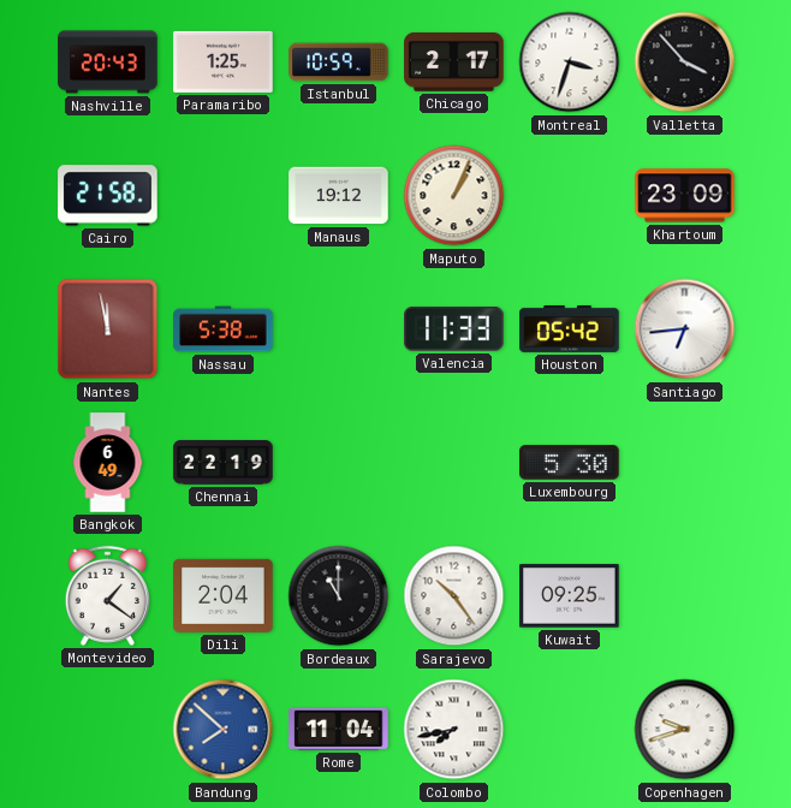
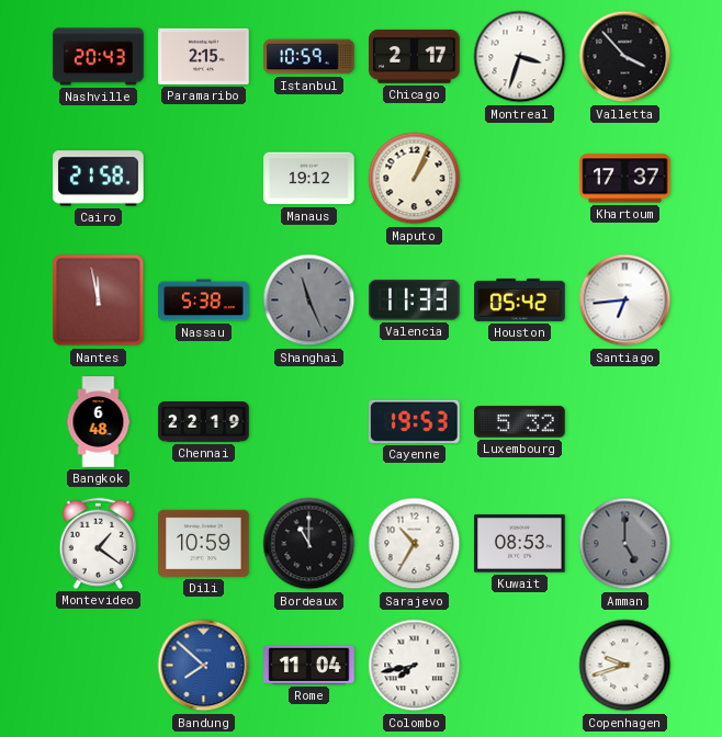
Paramaribo: 1:25 -> 2:15
Khartoum: 23:09 -> 17:37
Shanghai: none -> 11:26
Bangkok: 6:49 -> 6:48
Cayenne: none -> 19:53
Luxembourg: 5:30 -> 5:32
Dili: 2:04 -> 10:59
Sarajevo: 10:24 -> 10:35
Kuwait: 09:25 -> 08:53
Amman: none -> 5:00
